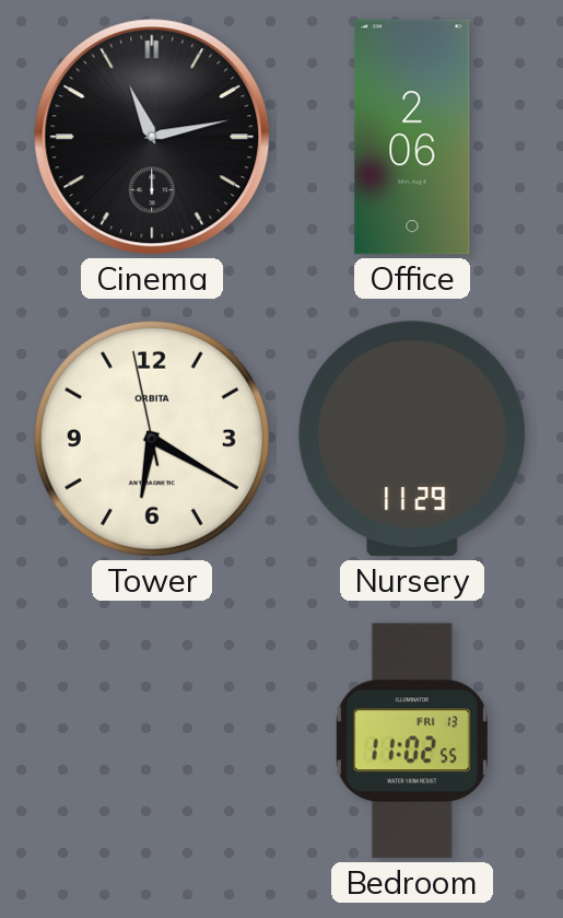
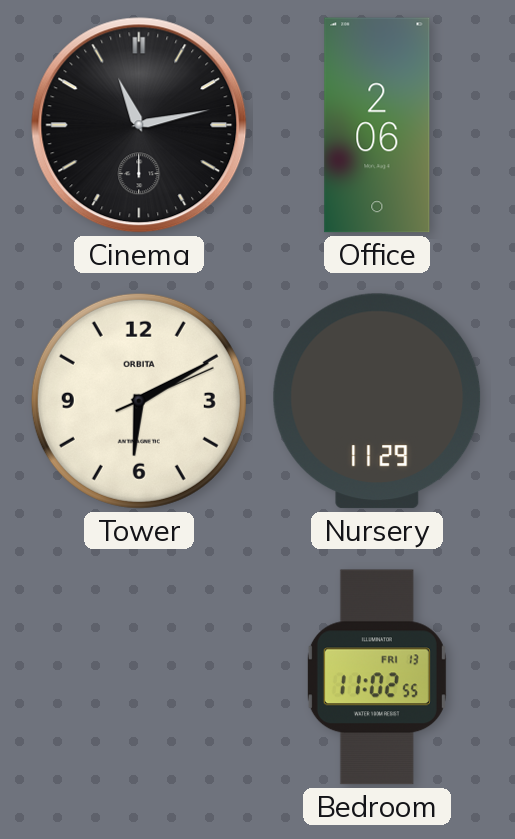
Tower: 6:19 -> 6:10
